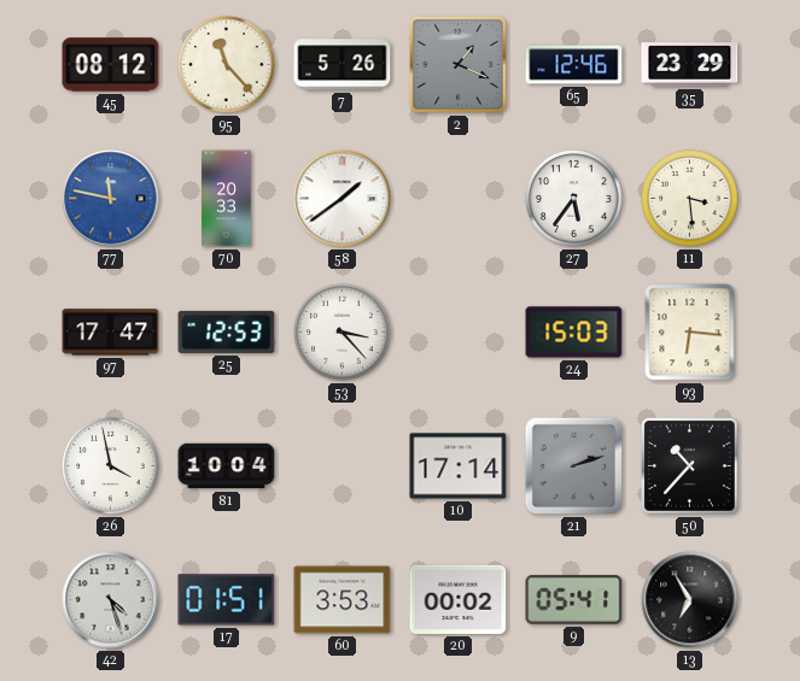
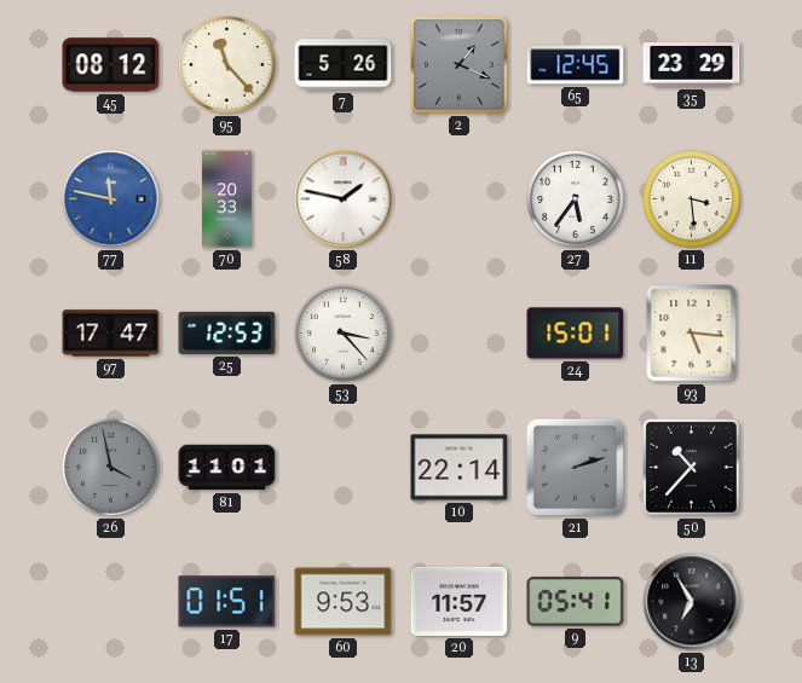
65: 12:46 -> 12:45
58: 1:39 -> 1:47
24: 15:03 -> 15:01
93: 6:16 -> 5:16
26 dial: white -> grey
81: 10:04 -> 11:01
10: 17:14 -> 22:14
42: 4:27 -> none
60: 3:53 -> 9:53
20: 00:02 -> 11:57
